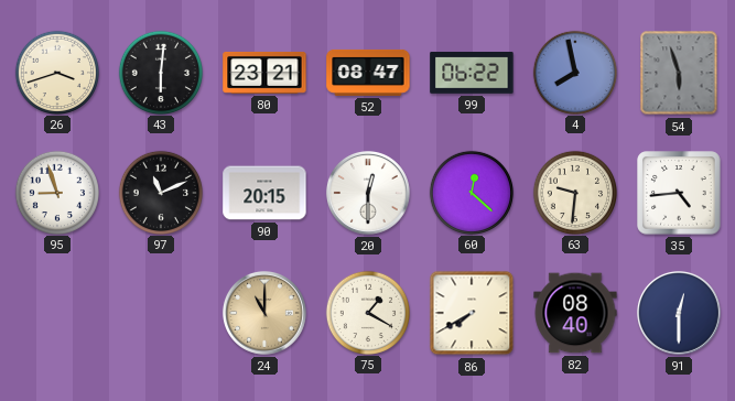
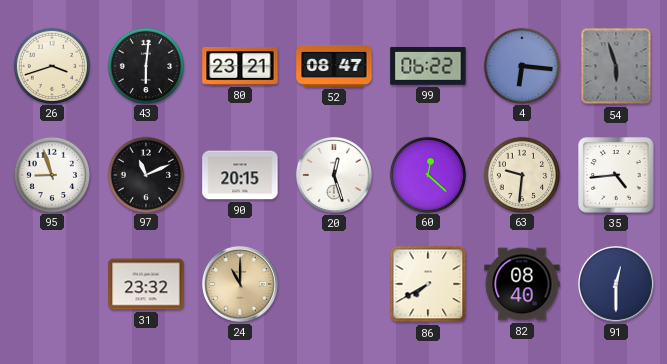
4: 7:58 -> 6:16
20: 12:30 -> 12:27
31: none -> 23:32
75: 1:20 -> none
